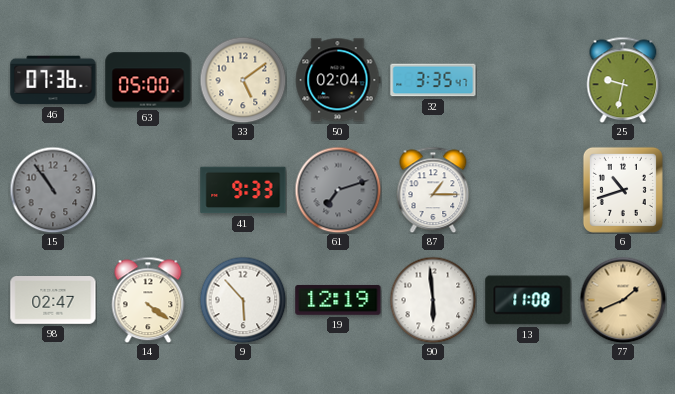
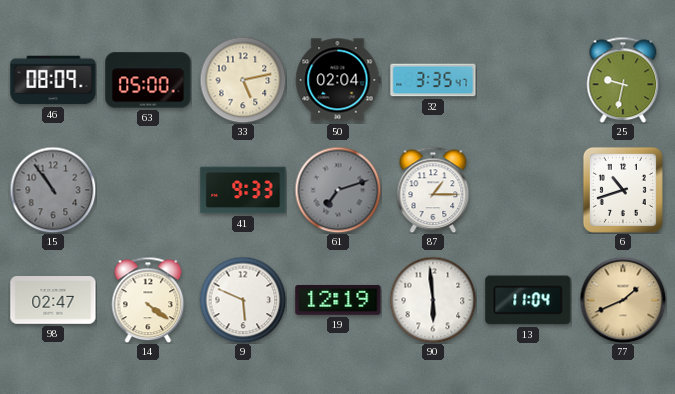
46: 07:36 -> 08:09
33: 5:09 -> 5:13
9: 5:53 -> 5:49
13: 11:08 -> 11:04
